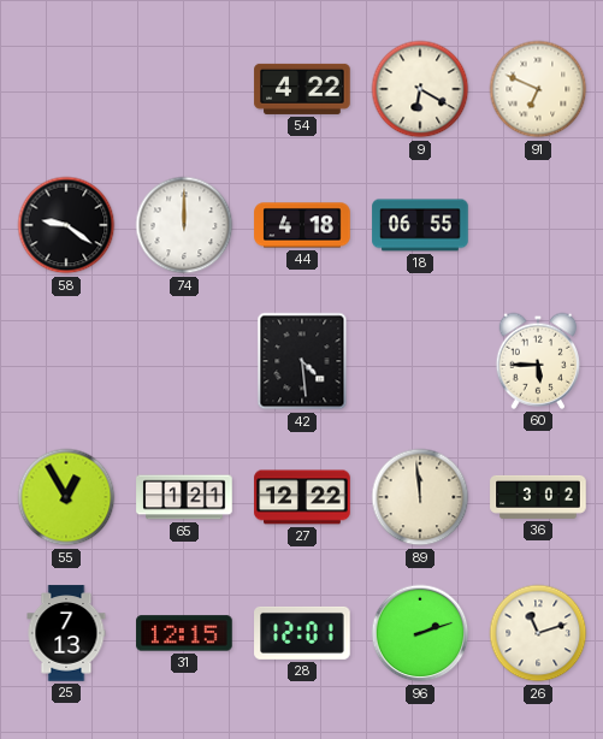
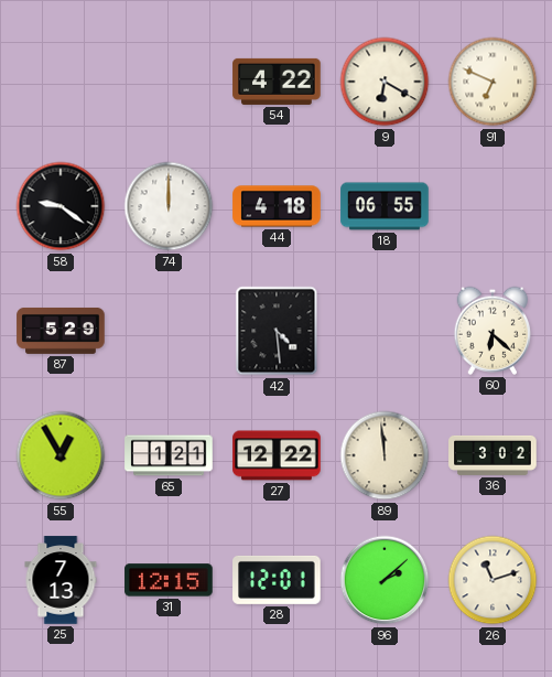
87: none -> 5:29
60: 5:45 -> 6:22
96: 2:12 -> 2:08
